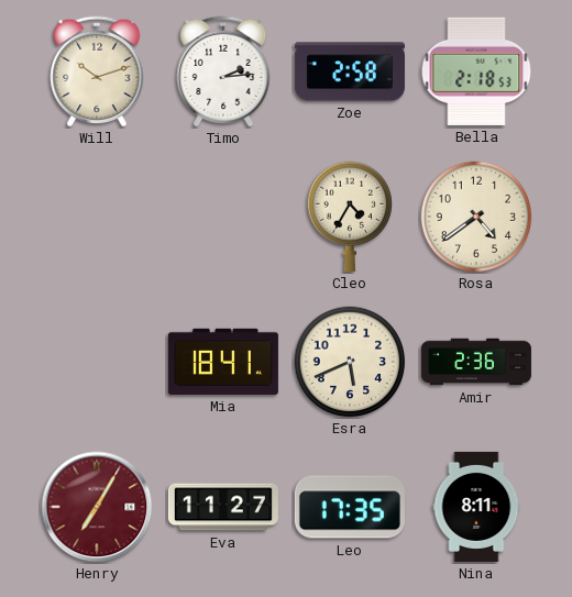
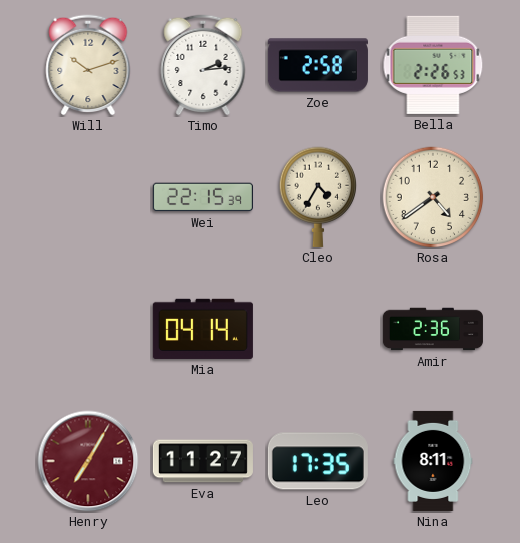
Bella: 2:18 -> 2:26
Wei: none -> 22:15
Mia: 18:41 -> 04:14
Esra: 5:41 -> none
